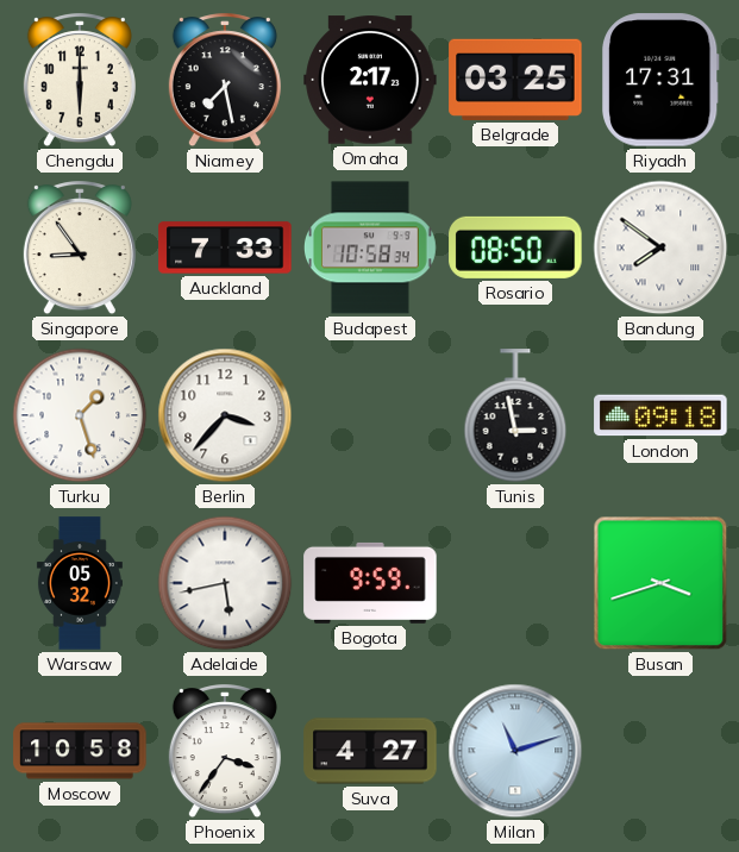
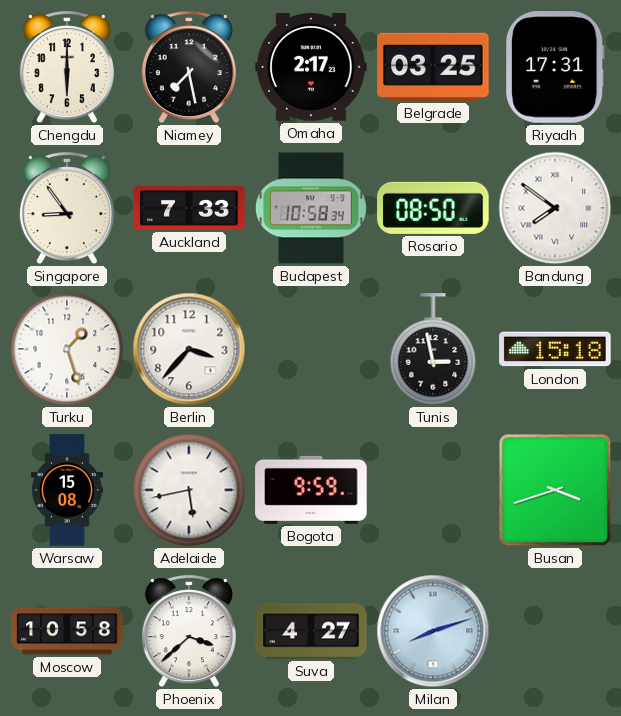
London: 09:18 -> 15:18
Warsaw: 05:32 -> 15:08
Phoenix: 3:36 -> 3:38
Milan: 11:12 -> 8:12
